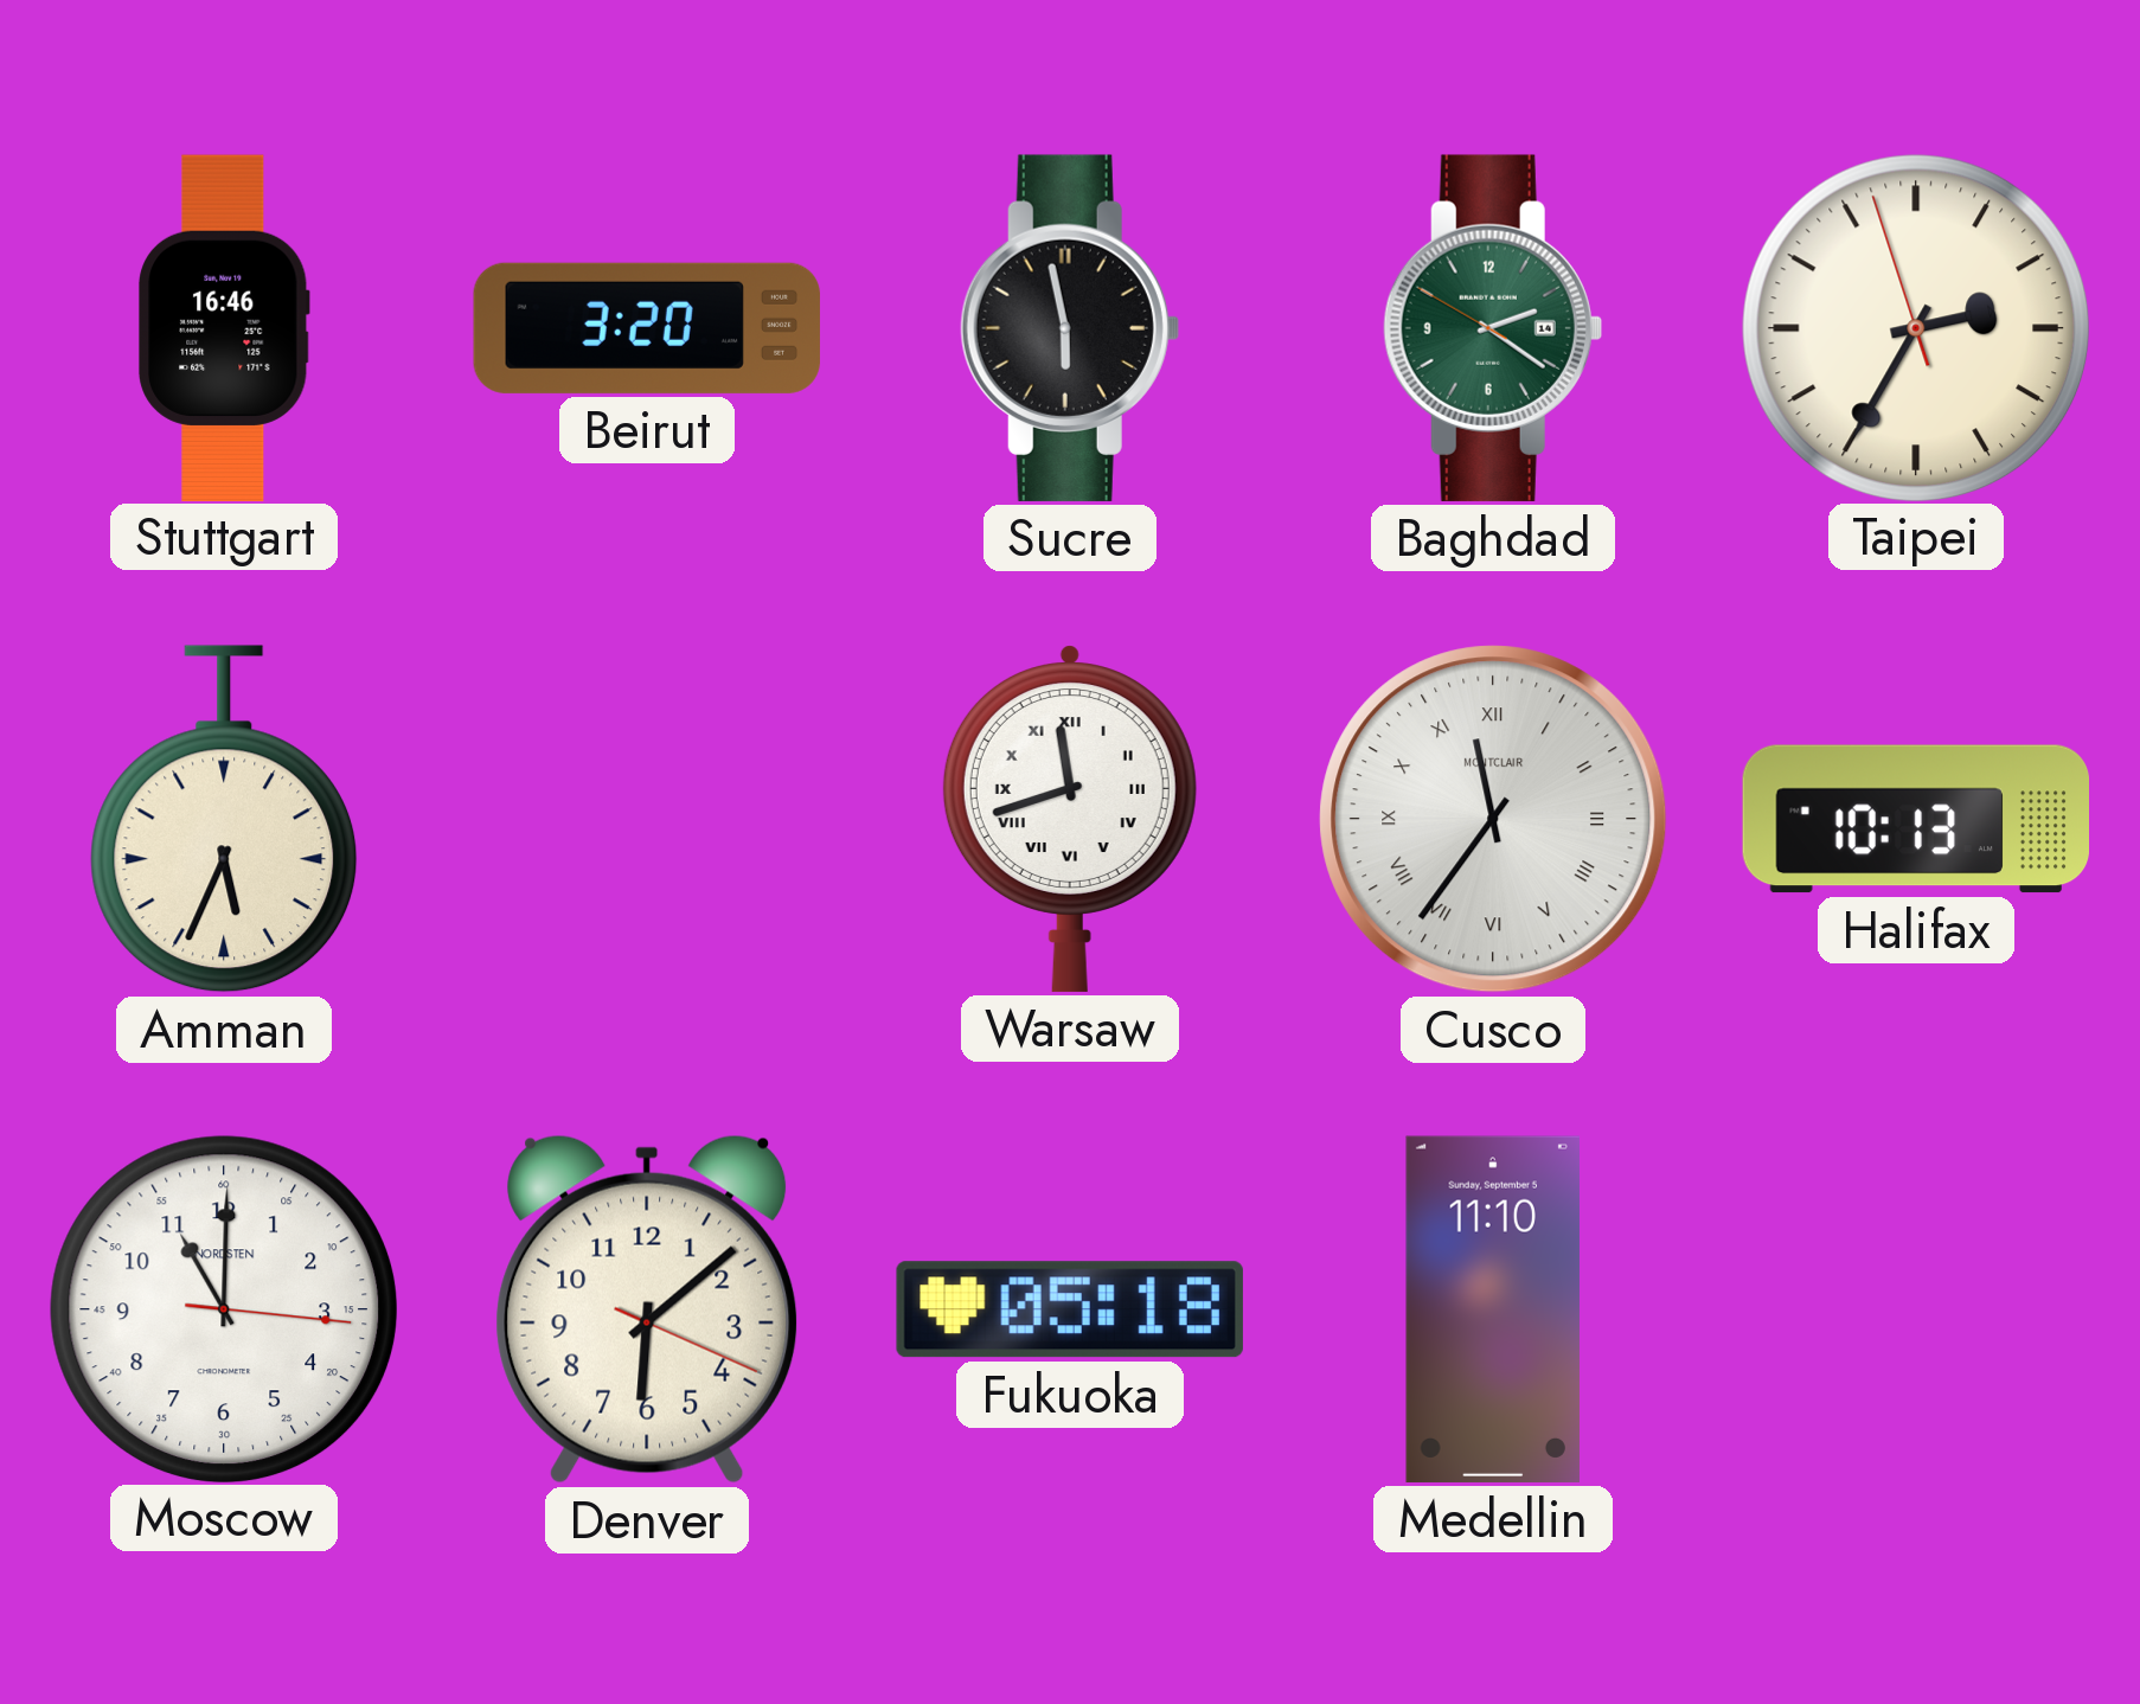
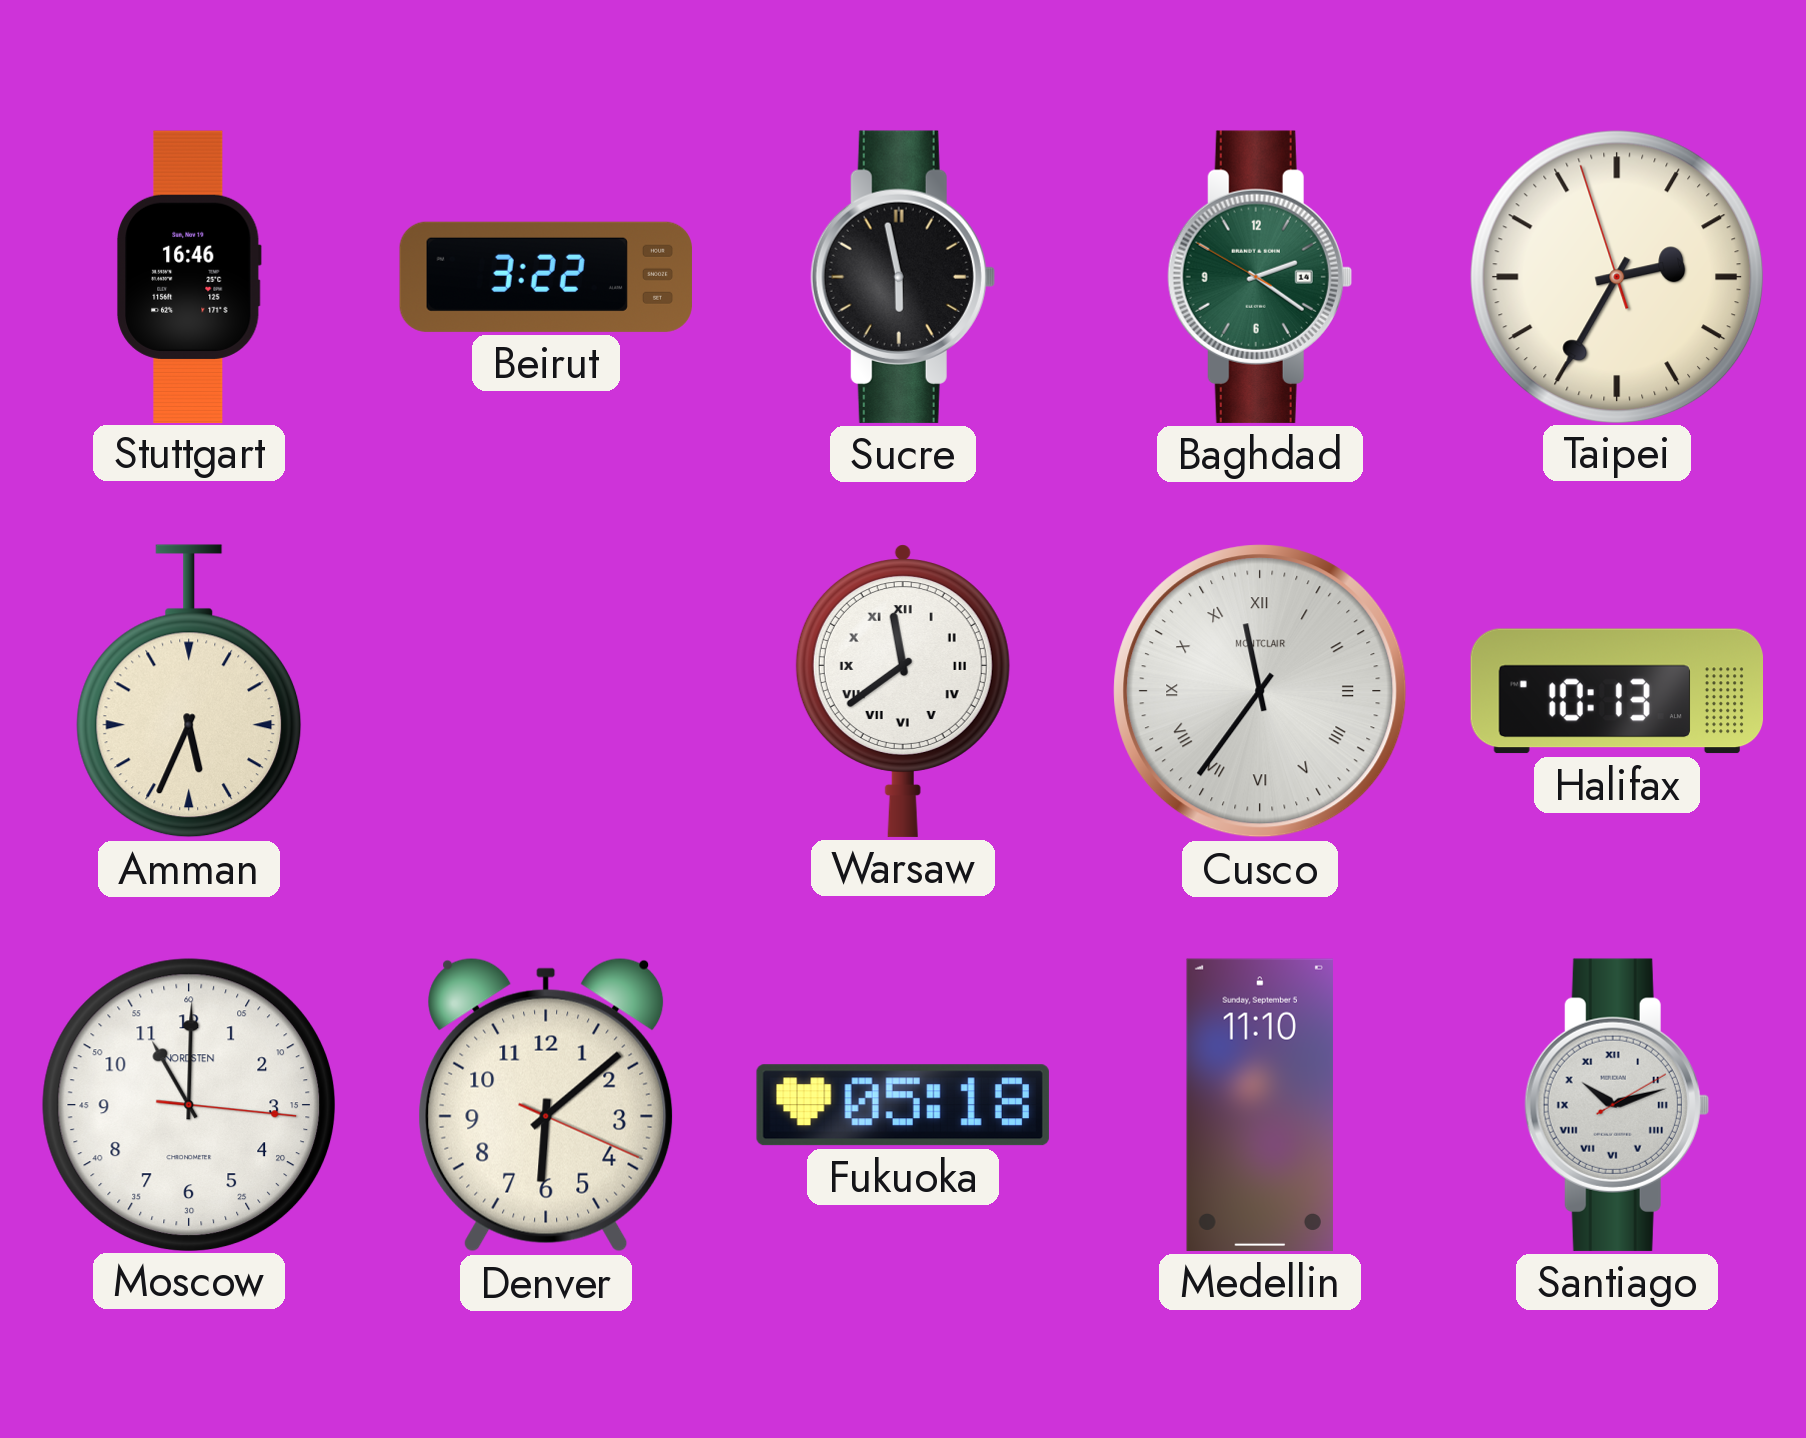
Beirut: 3:20 -> 3:22
Warsaw: 11:42 -> 11:39
Santiago: none -> 10:12
